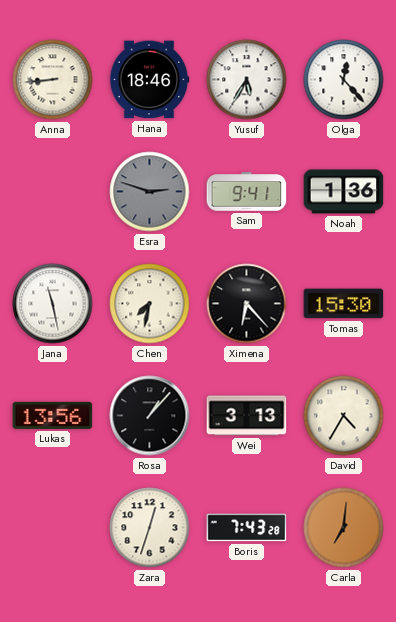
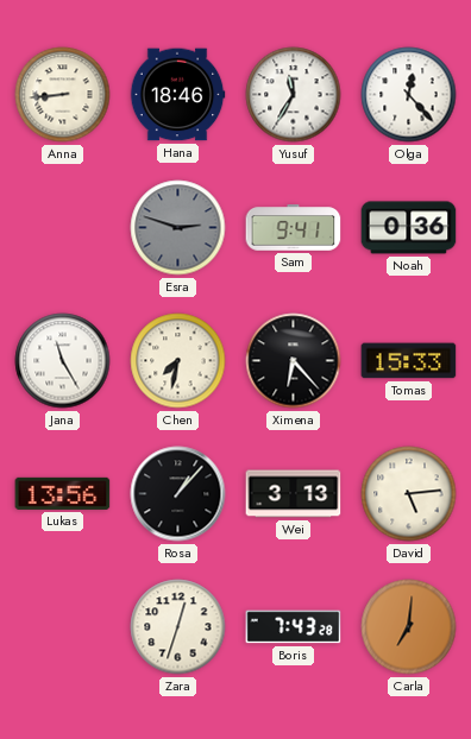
Yusuf: 5:35 -> 11:35
Noah: 1:36 -> 0:36
Jana: 11:28 -> 11:25
Tomas: 15:30 -> 15:33
David: 4:35 -> 5:14
